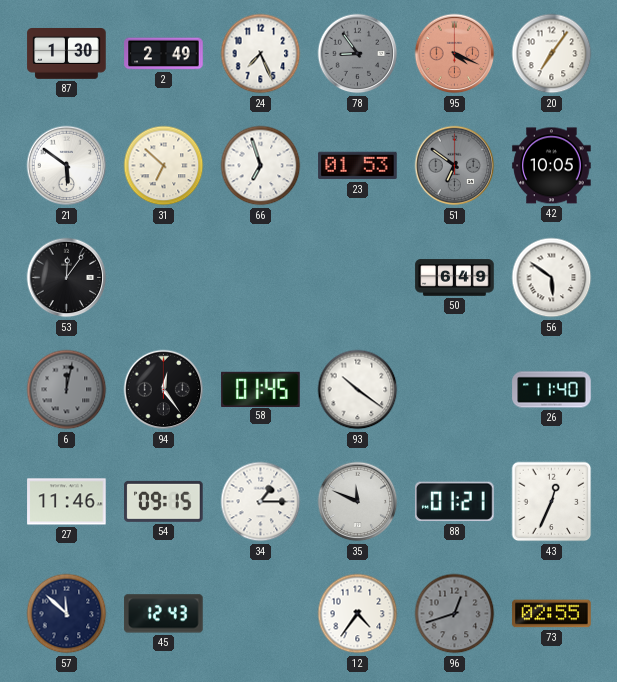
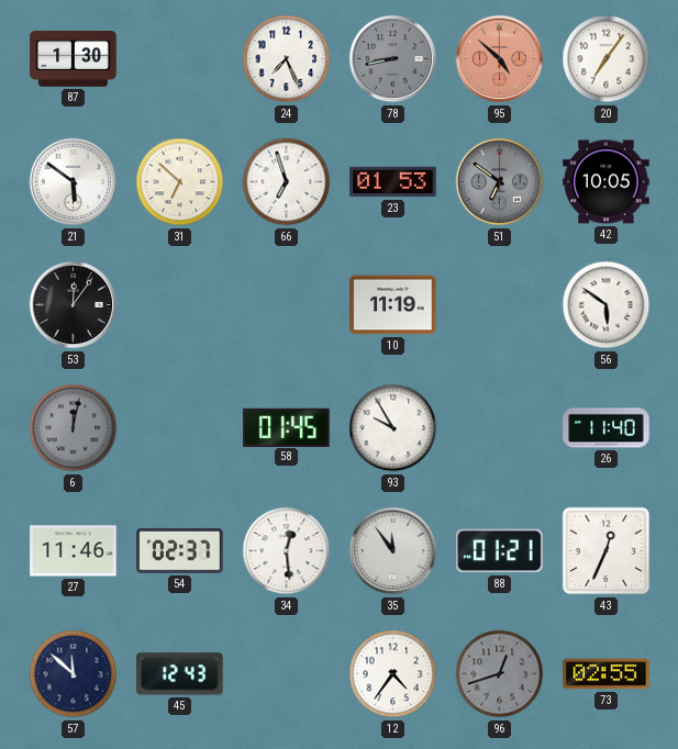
2: 2:49 -> none
78: 8:54 -> 8:43
95: 4:19 -> 4:52
10: none -> 11:19
50: 6:49 -> none
94: 12:24 -> none
93: 10:21 -> 9:55
54: 09:15 -> 02:37
34: 1:15 -> 12:29
35: 11:49 -> 11:54
